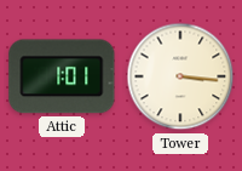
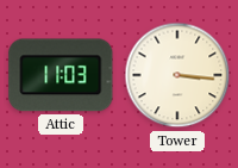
Attic: 1:01 -> 11:03
